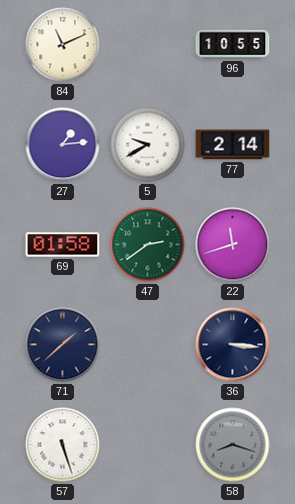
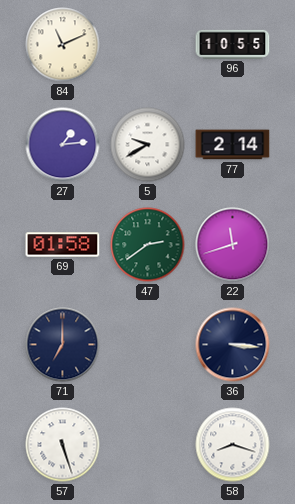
71: 1:38 -> 7:00
58 dial: grey -> white
